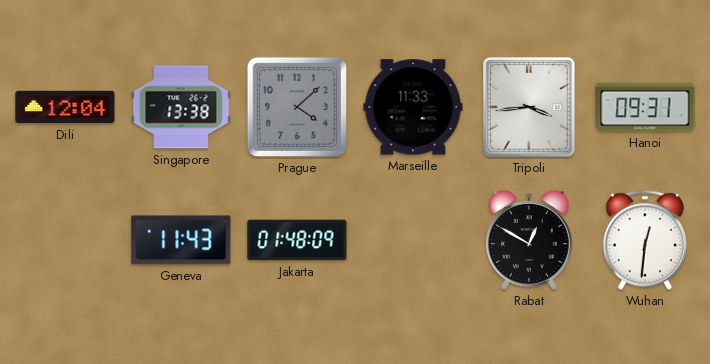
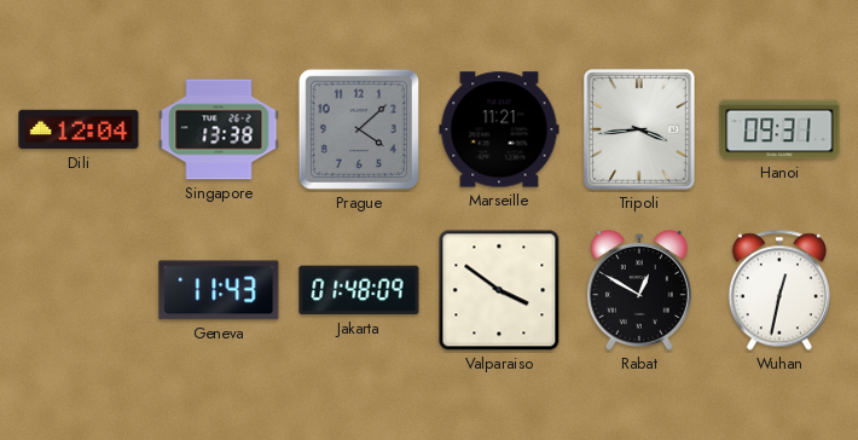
Marseille: 11:33 -> 11:21
Valparaiso: none -> 3:51
Wuhan: 12:31 -> 12:32
